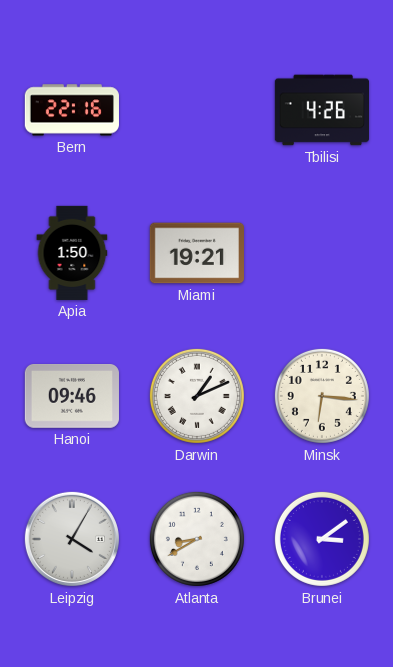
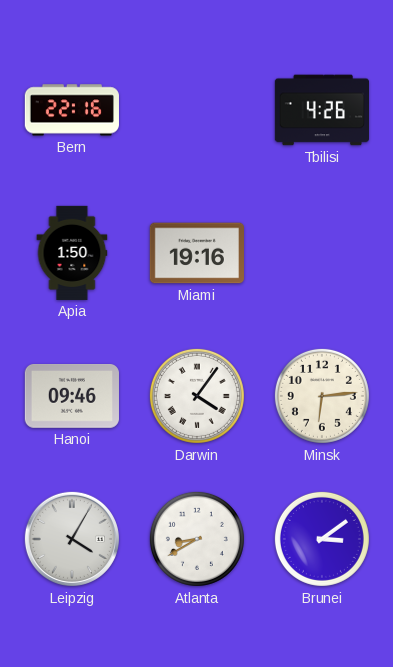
Miami: 19:21 -> 19:16
Darwin: 1:11 -> 4:06
Minsk: 6:16 -> 6:14
